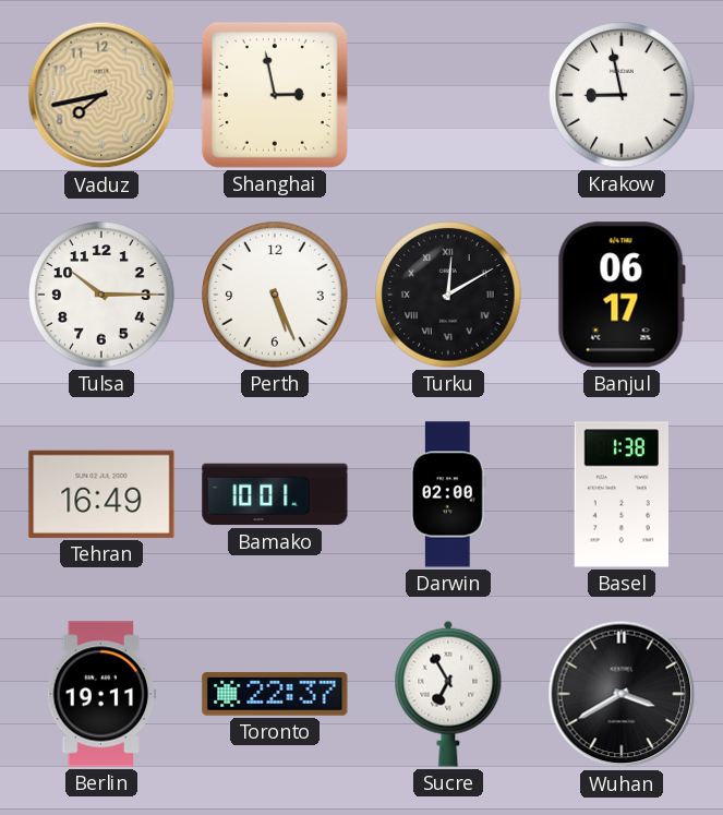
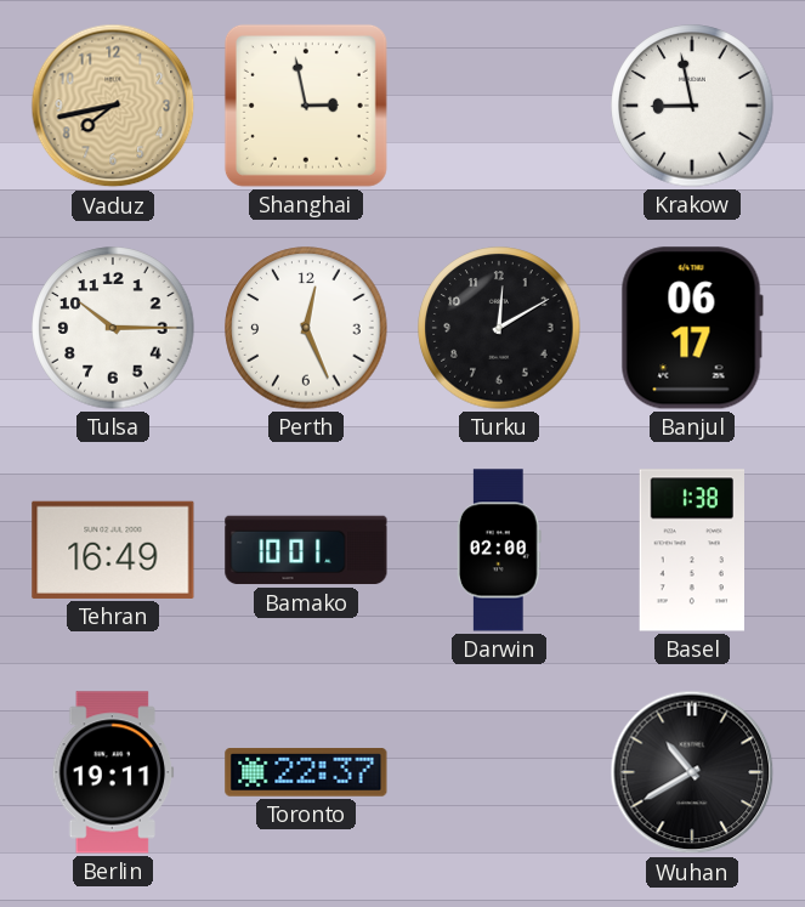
Perth: 5:26 -> 12:26
Turku numerals: Roman -> Arabic
Sucre: 6:55 -> none
Wuhan: 3:40 -> 10:40
